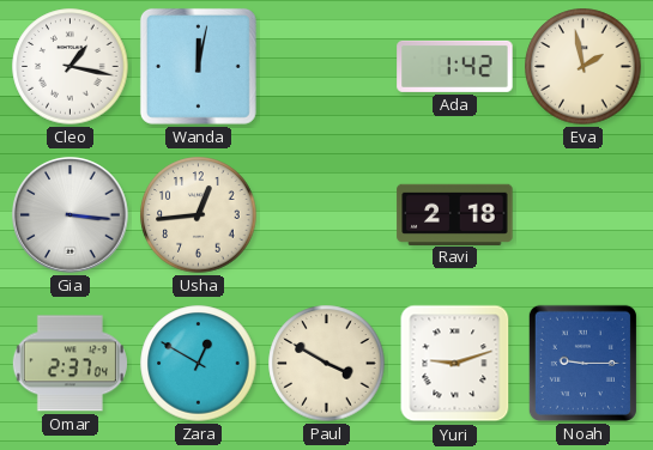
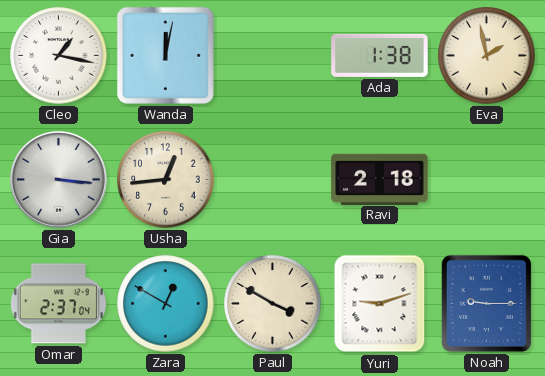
Ada: 1:42 -> 1:38
